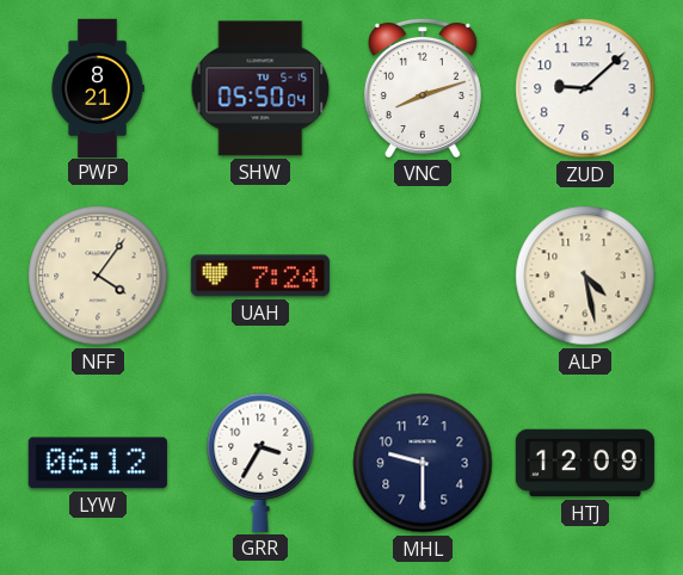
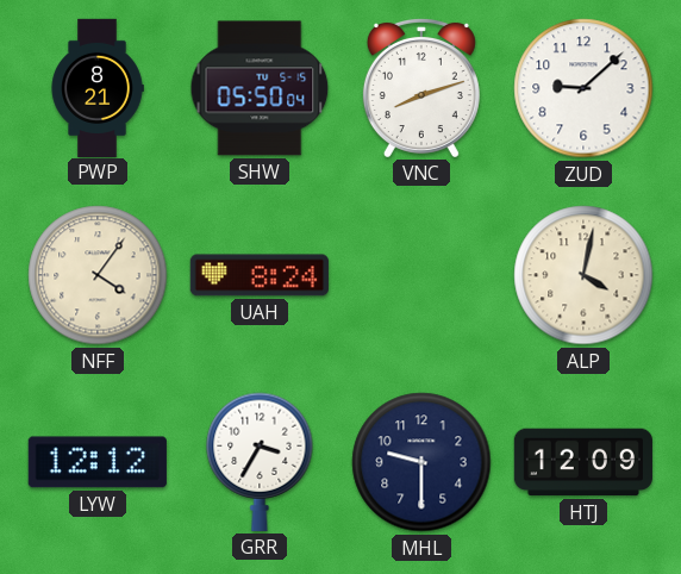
UAH: 7:24 -> 8:24
ALP: 4:28 -> 4:02
LYW: 06:12 -> 12:12
